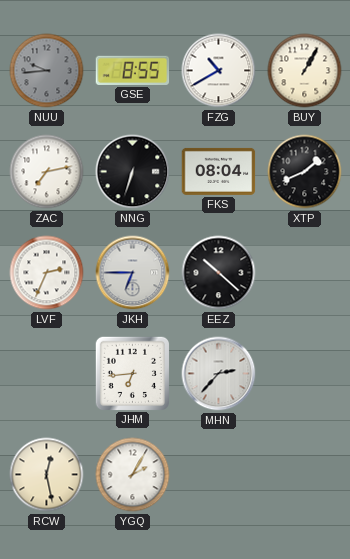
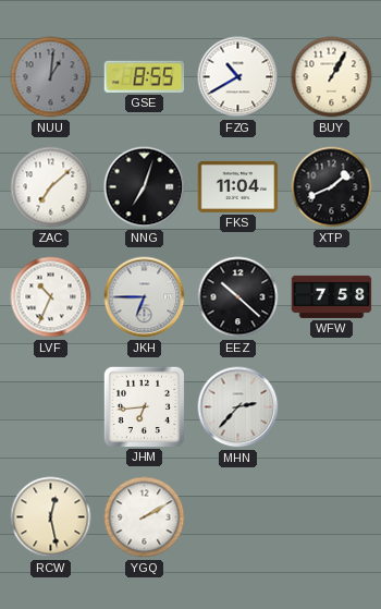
NUU: 9:44 -> 1:01
ZAC: 7:13 -> 7:08
NNG: 6:33 -> 7:03
FKS: 08:04 -> 11:04
LVF: 2:34 -> 10:34
WFW: none -> 7:58
YGQ: 2:05 -> 2:10
